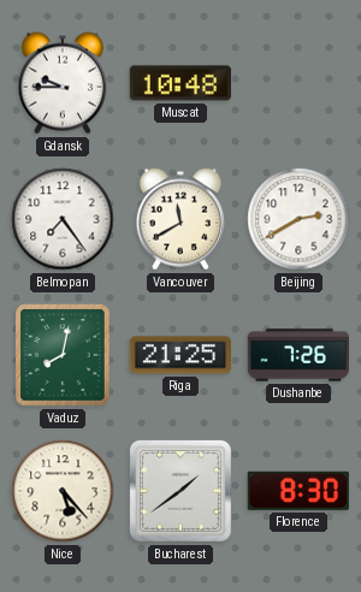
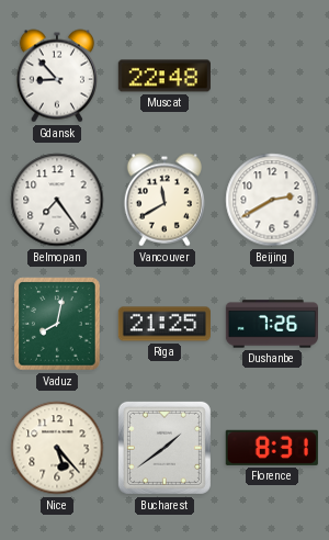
Gdansk: 9:45 -> 8:53
Muscat: 10:48 -> 22:48
Florence: 8:30 -> 8:31
